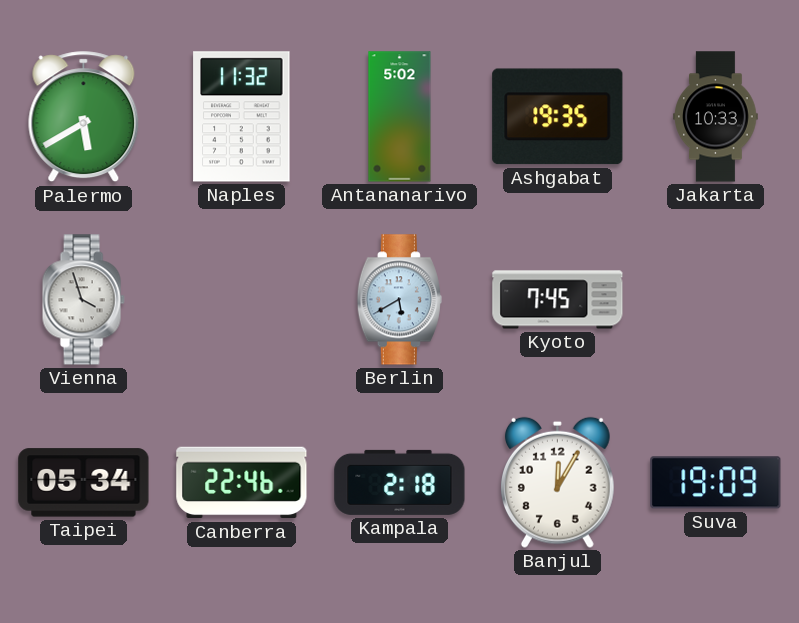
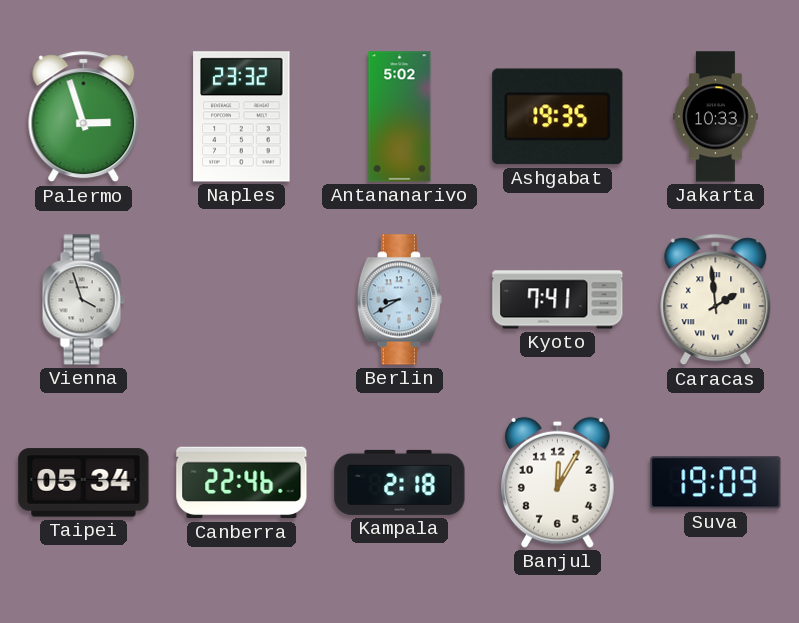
Palermo: 5:40 -> 2:57
Naples: 11:32 -> 23:32
Berlin: 5:40 -> 8:40
Kyoto: 7:45 -> 7:41
Caracas: none -> 1:59
